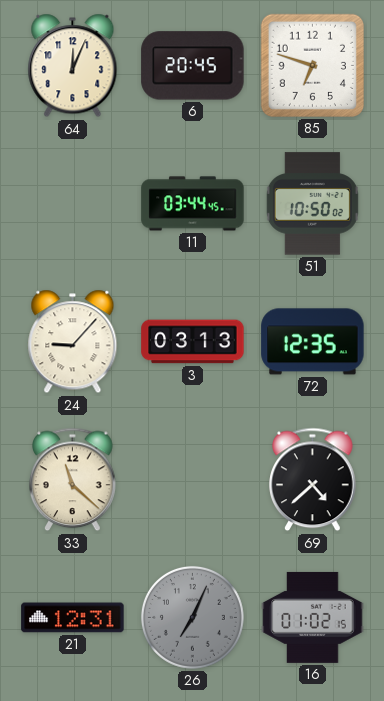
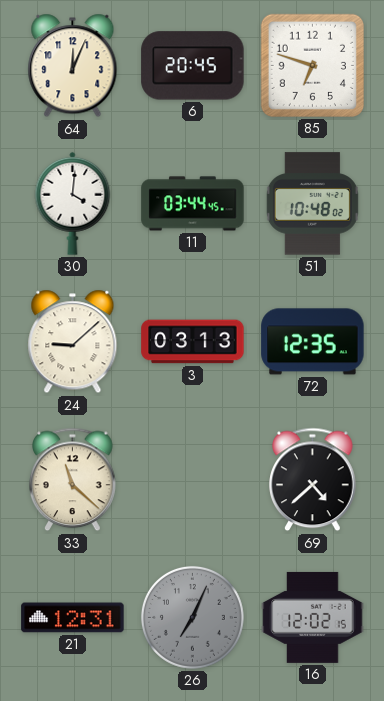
30: none -> 4:01
51: 10:50 -> 10:48
24: 9:07 -> 9:08
16: 01:02 -> 12:02
